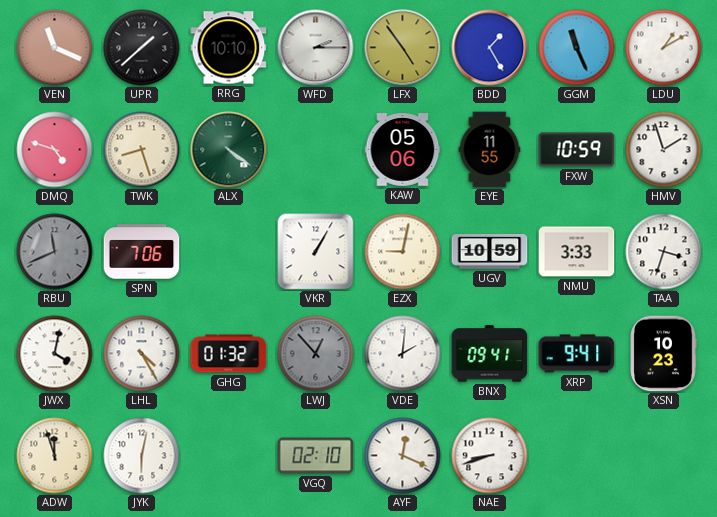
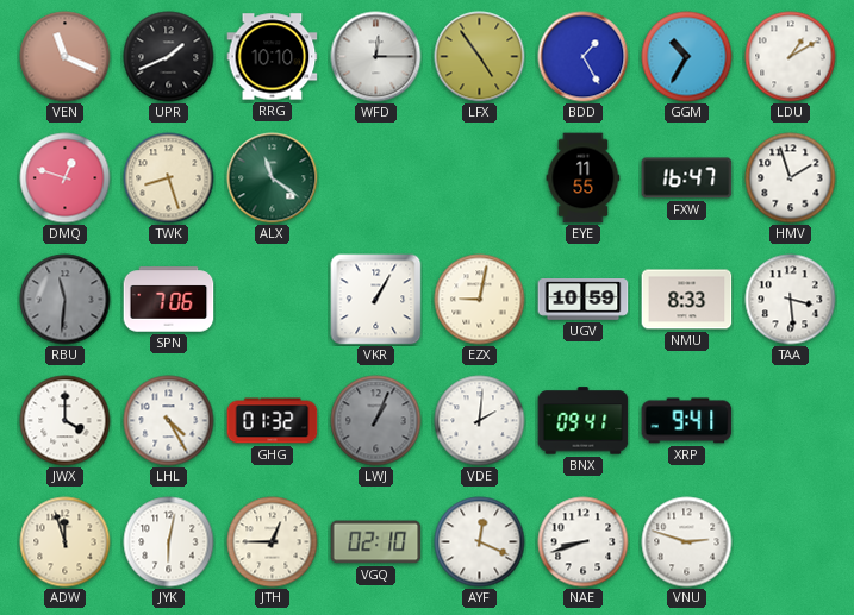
UPR: 1:38 -> 1:41
WFD: 2:15 -> 12:15
GGM: 11:26 -> 10:35
DMQ: 4:48 -> 12:48
ALX: 4:21 -> 11:21
KAW: 05:06 -> none
FXW: 10:59 -> 16:47
RBU: 11:41 -> 11:31
NMU: 3:33 -> 8:33
TAA: 3:33 -> 3:29
JWX: 4:02 -> 4:00
LWJ: 12:53 -> 1:04
XSN: 10:23 -> none
JTH: none -> 12:45
VNU: none -> 2:48
